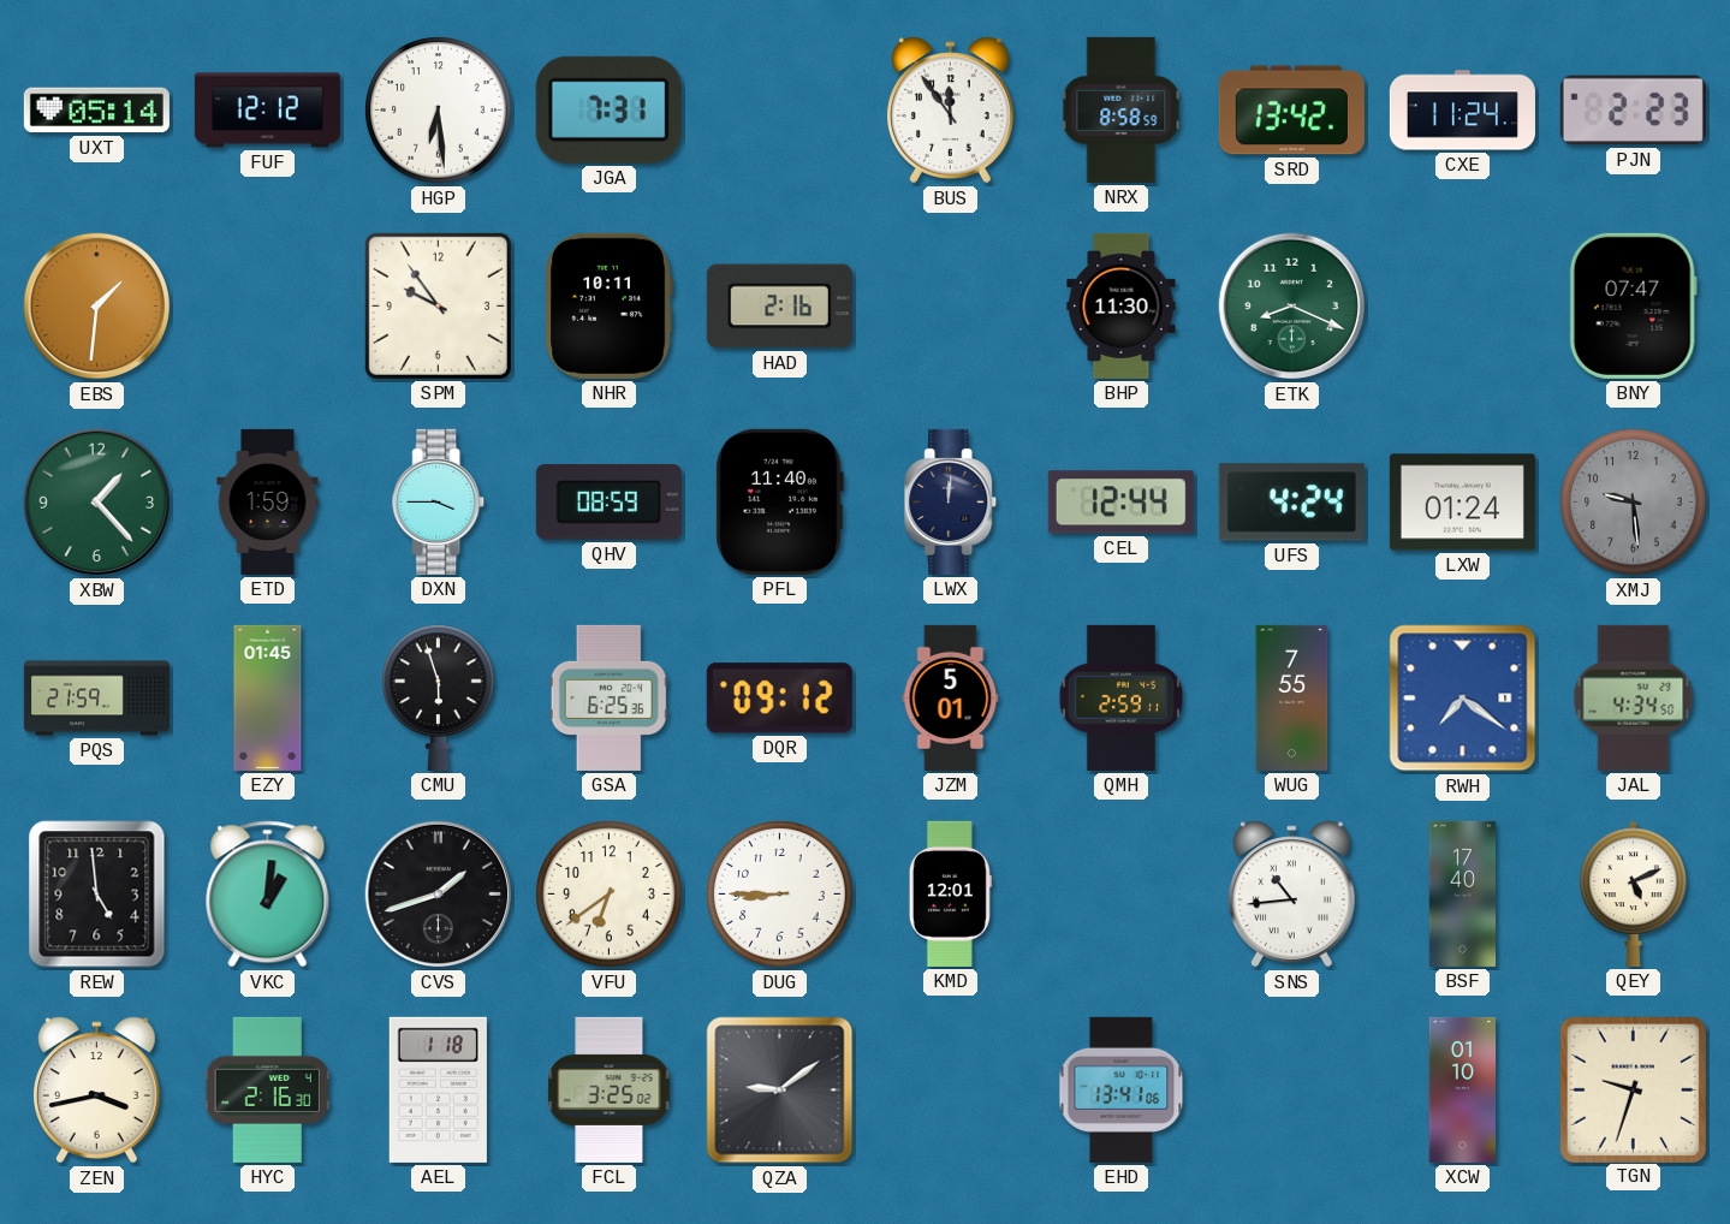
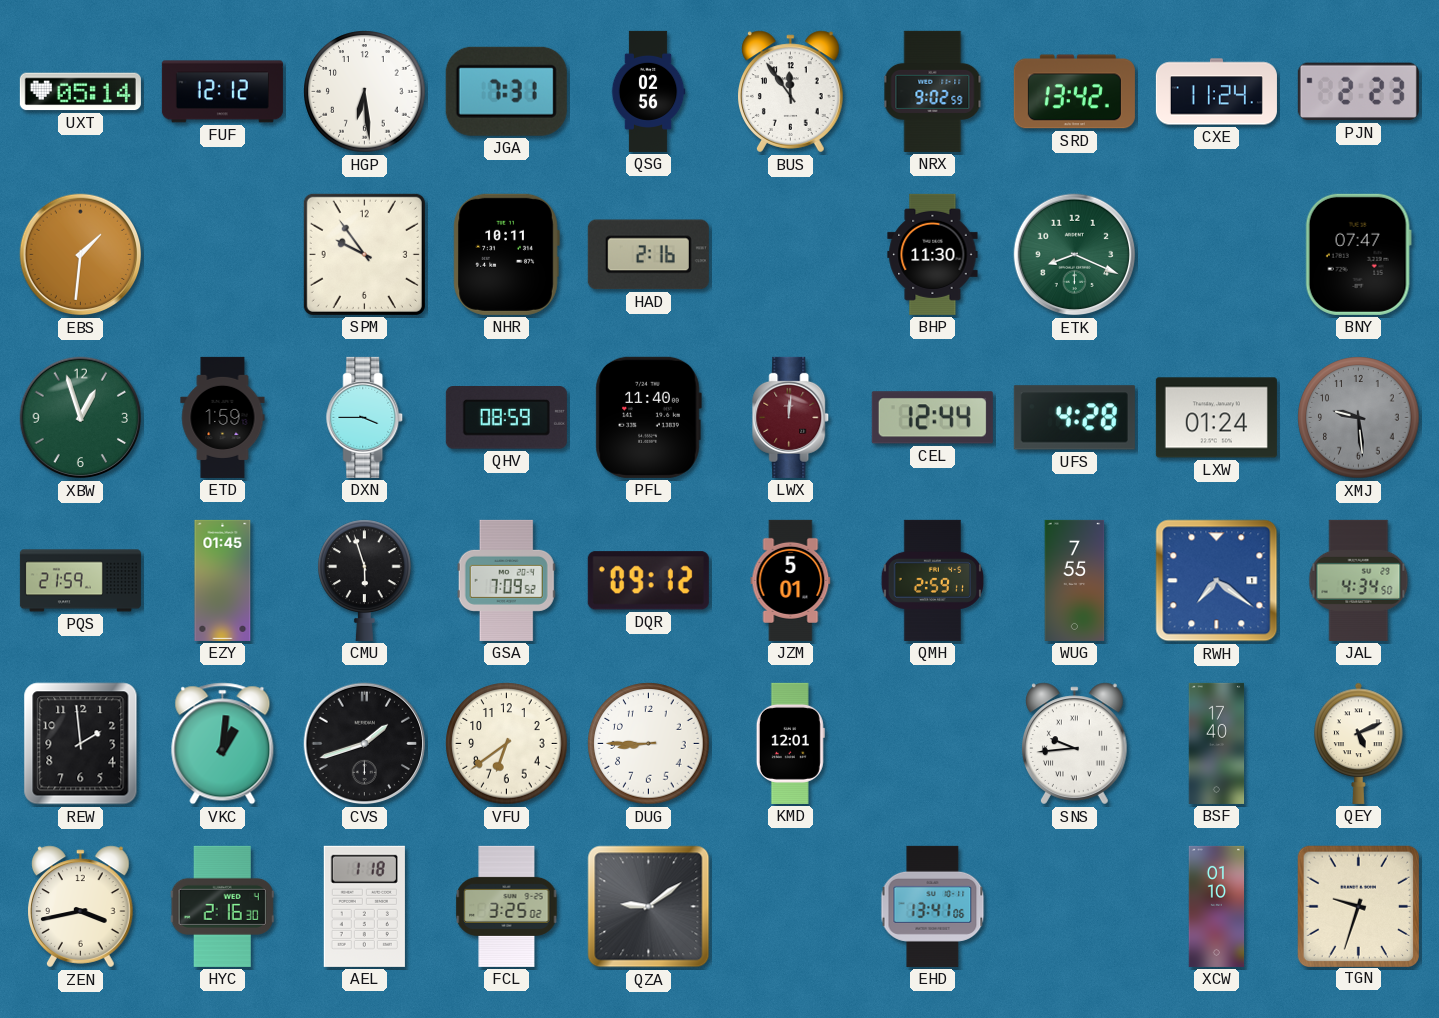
QSG: none -> 02:56
NRX: 8:58 -> 9:02
XBW: 1:23 -> 12:57
LWX dial: navy -> burgundy
UFS: 4:24 -> 4:28
GSA: 6:25 -> 7:09
REW: 4:59 -> 1:59
SNS: 10:44 -> 9:44
